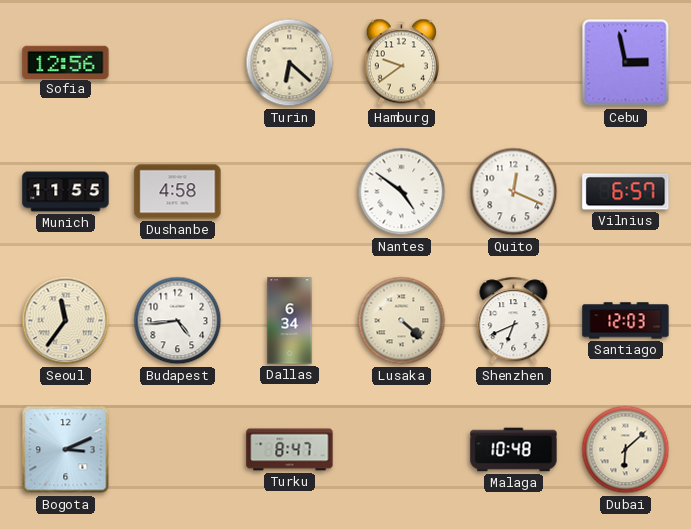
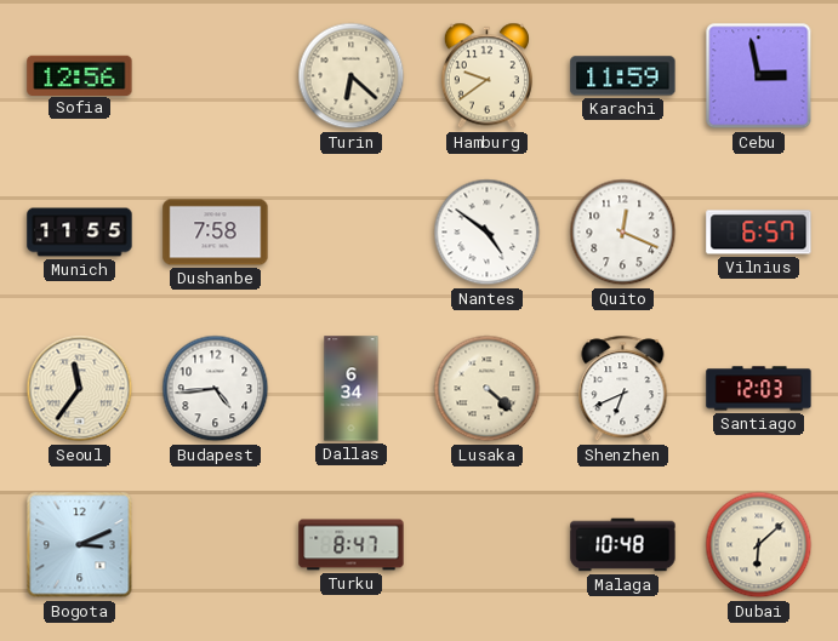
Karachi: none -> 11:59
Dushanbe: 4:58 -> 7:58
